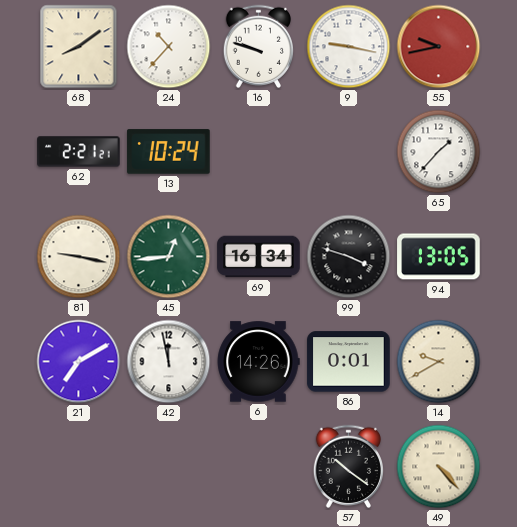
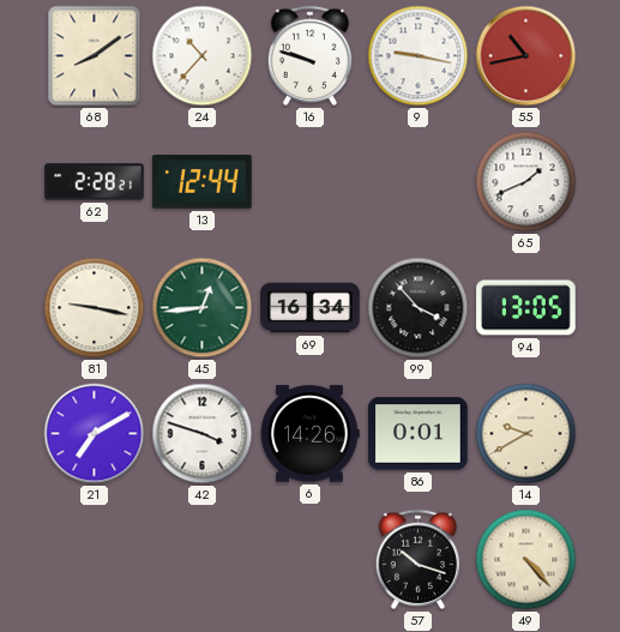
55: 9:43 -> 10:43
62: 2:21 -> 2:28
13: 10:24 -> 12:44
65: 1:37 -> 1:41
99: 3:48 -> 3:53
42: 11:58 -> 3:48
57: 10:21 -> 10:18
